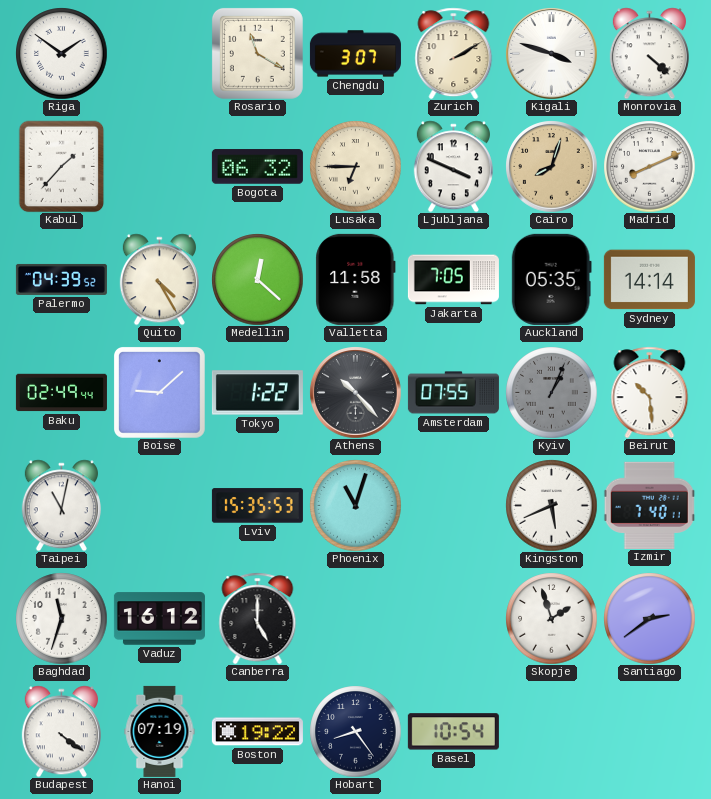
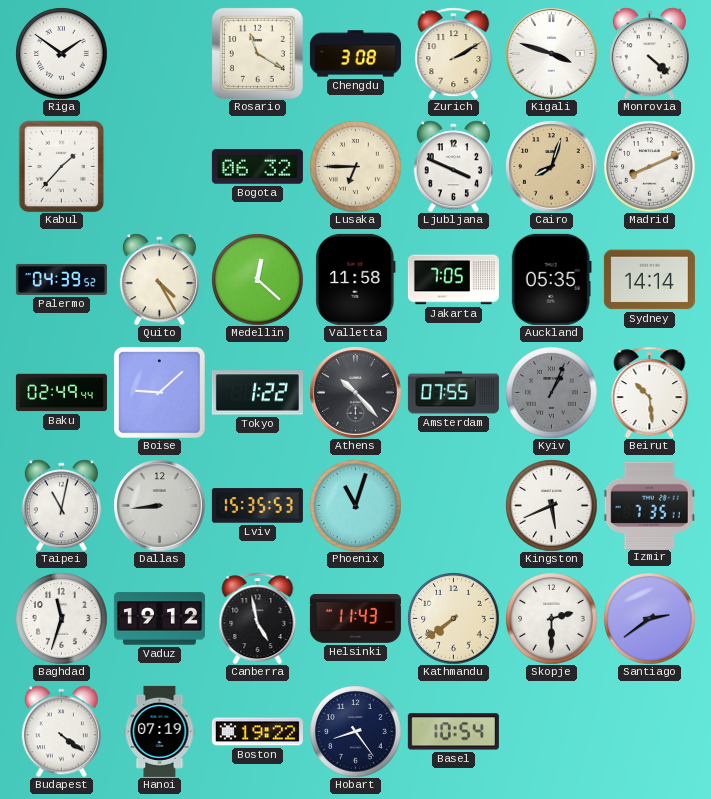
Chengdu: 3:07 -> 3:08
Dallas: none -> 8:44
Izmir: 7:40 -> 7:35
Vaduz: 16:12 -> 19:12
Canberra: 5:00 -> 4:58
Helsinki: none -> 11:43
Kathmandu: none -> 7:39
Skopje: 1:57 -> 2:30
